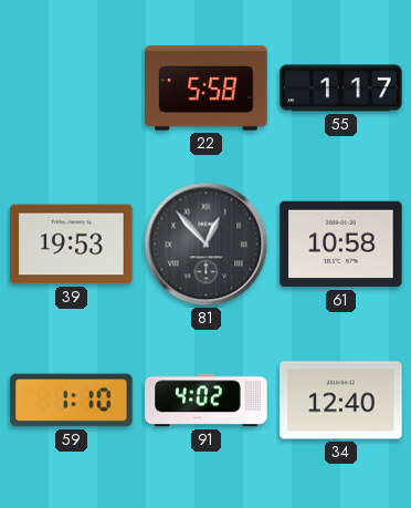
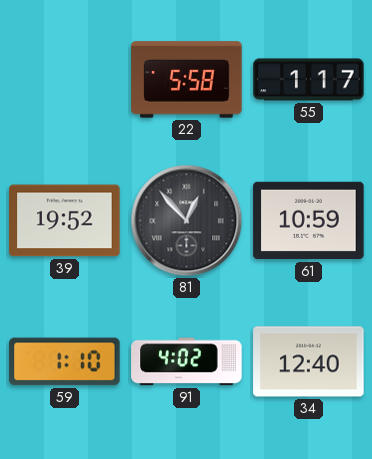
39: 19:53 -> 19:52
61: 10:58 -> 10:59
